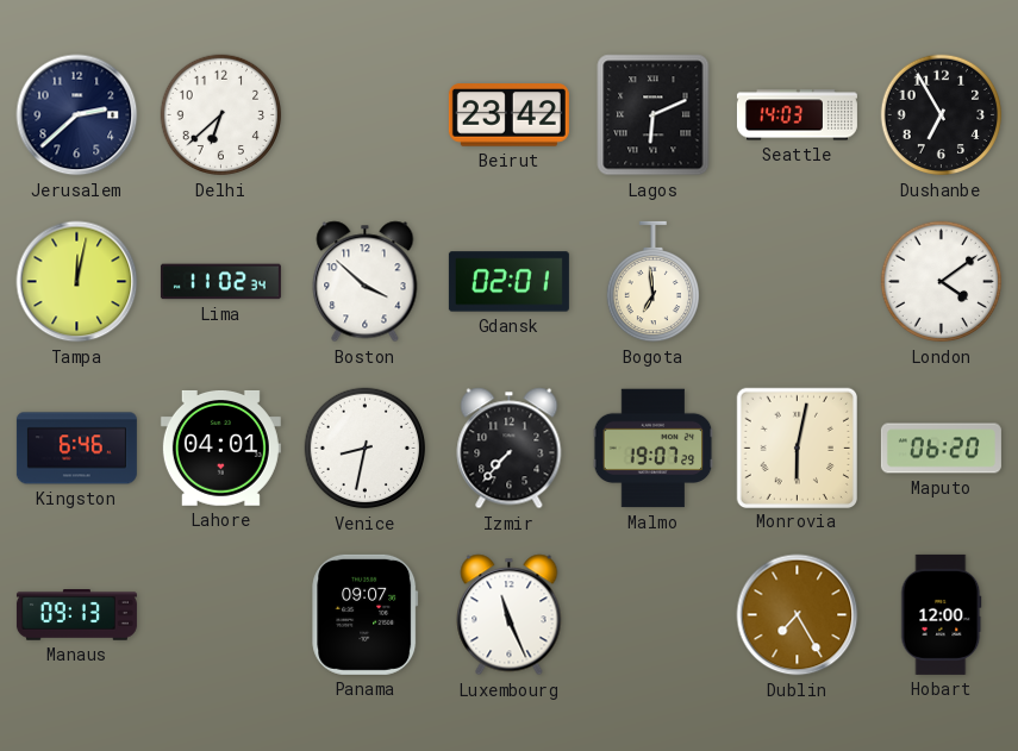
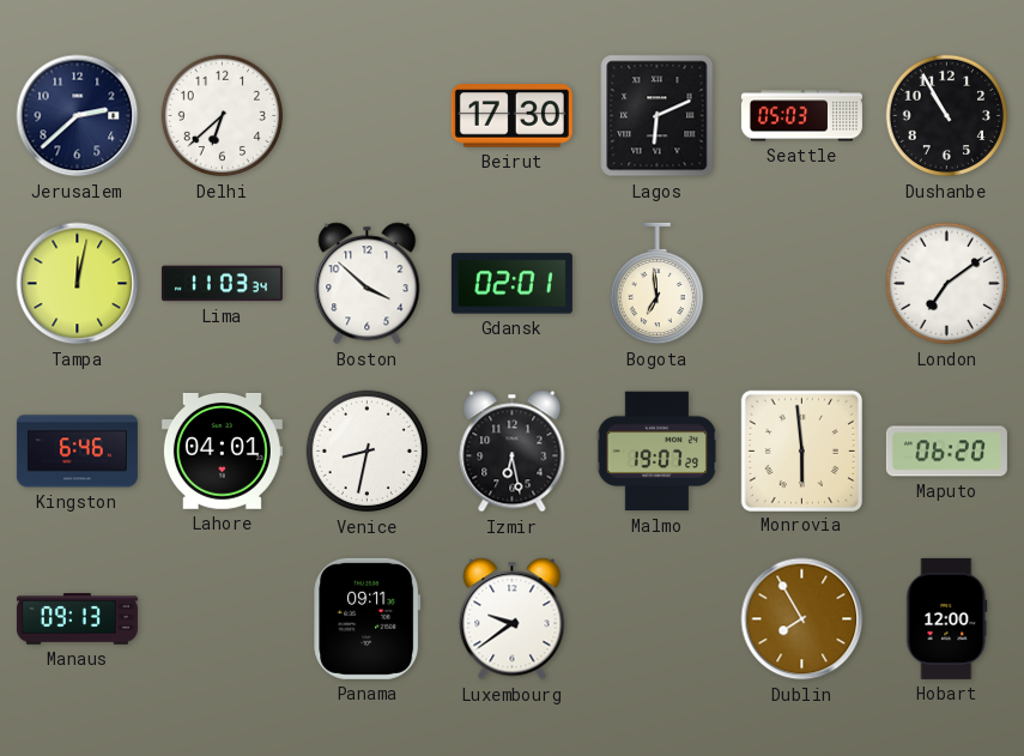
Beirut: 23:42 -> 17:30
Seattle: 14:03 -> 05:03
Dushanbe: 6:55 -> 10:55
Lima: 11:02 -> 11:03
London: 4:09 -> 7:09
Izmir: 7:37 -> 6:28
Monrovia: 6:02 -> 5:59
Panama: 09:07 -> 09:11
Luxembourg: 11:26 -> 9:39
Dublin: 7:25 -> 7:55
